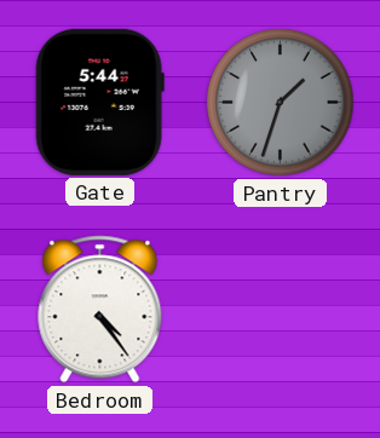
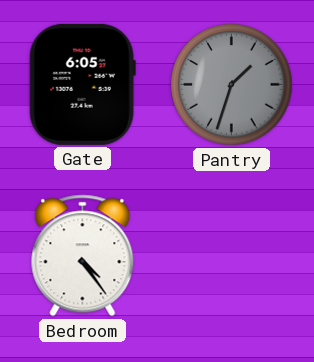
Gate: 5:44 -> 6:05
